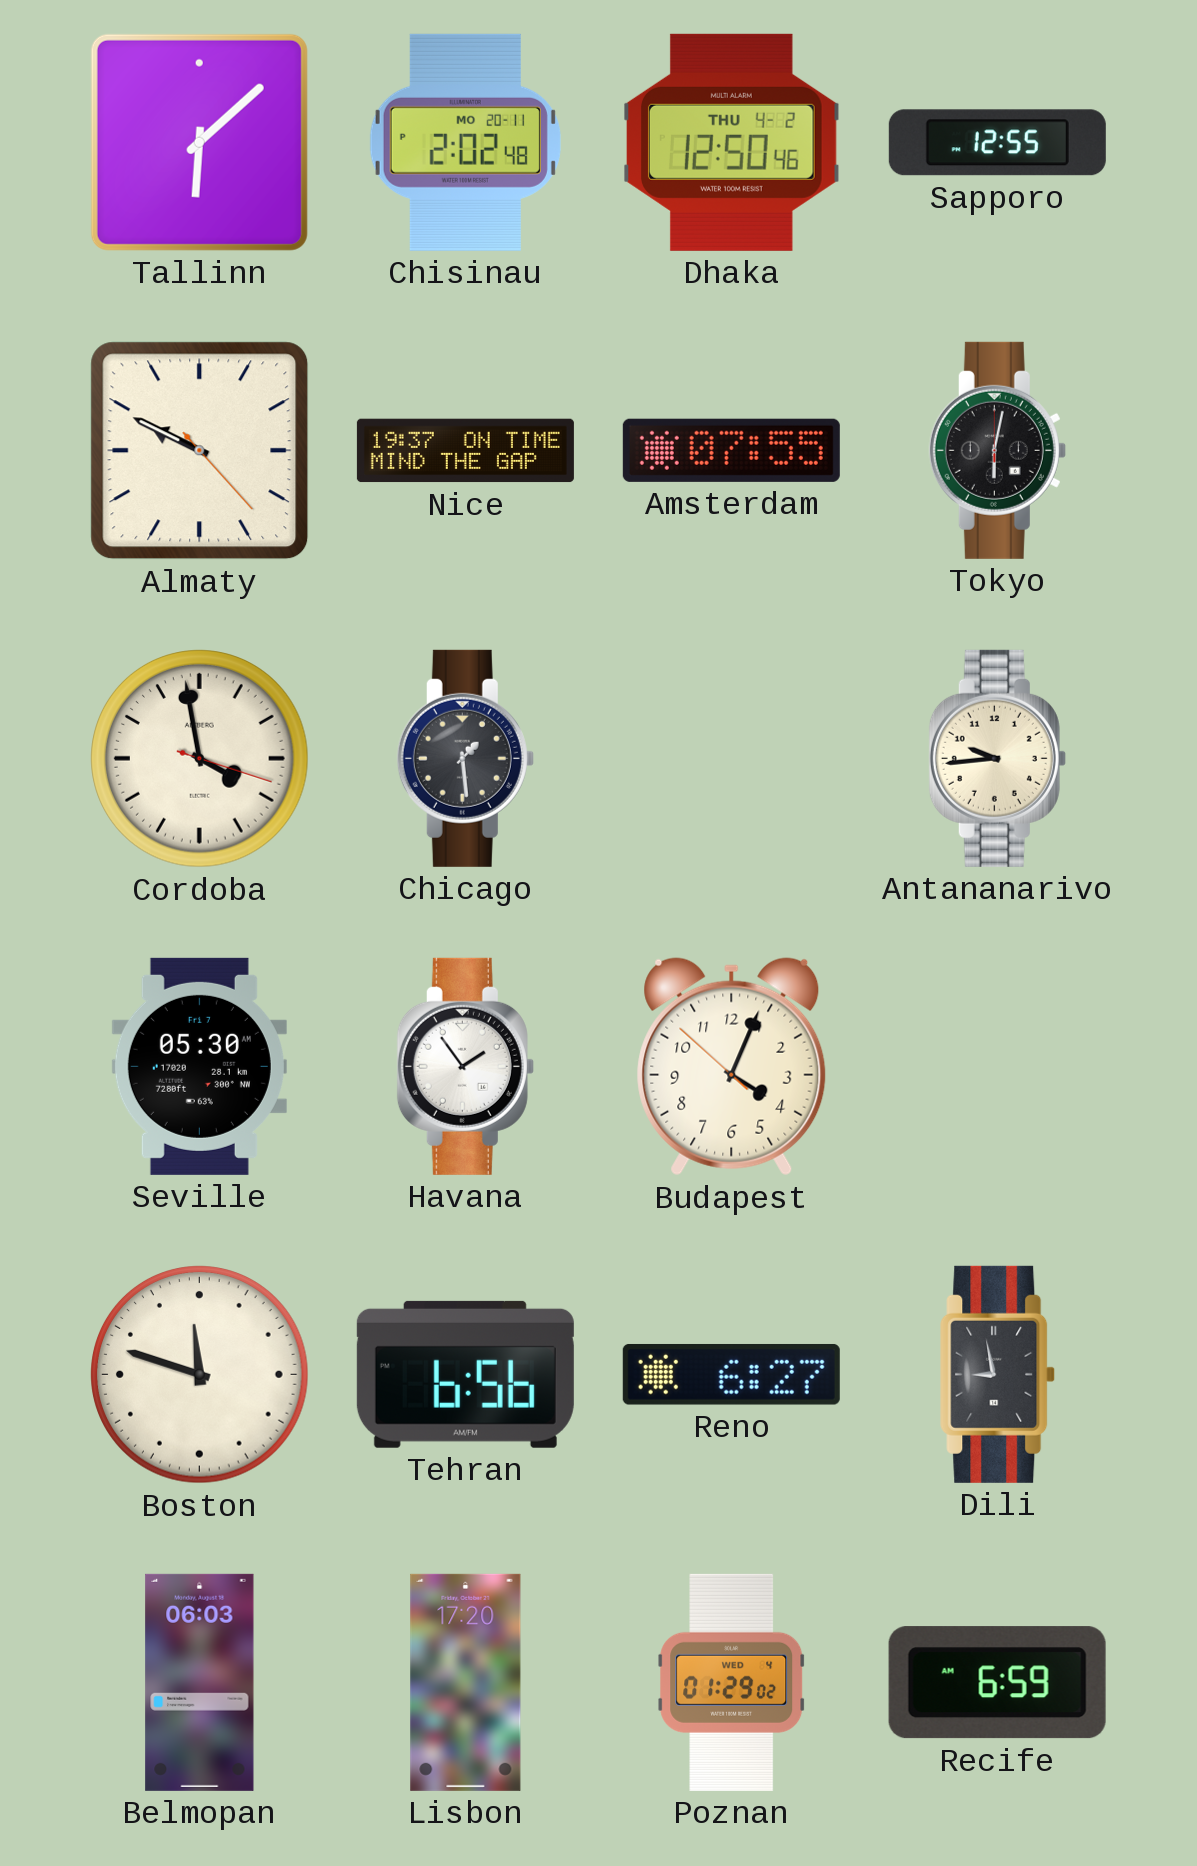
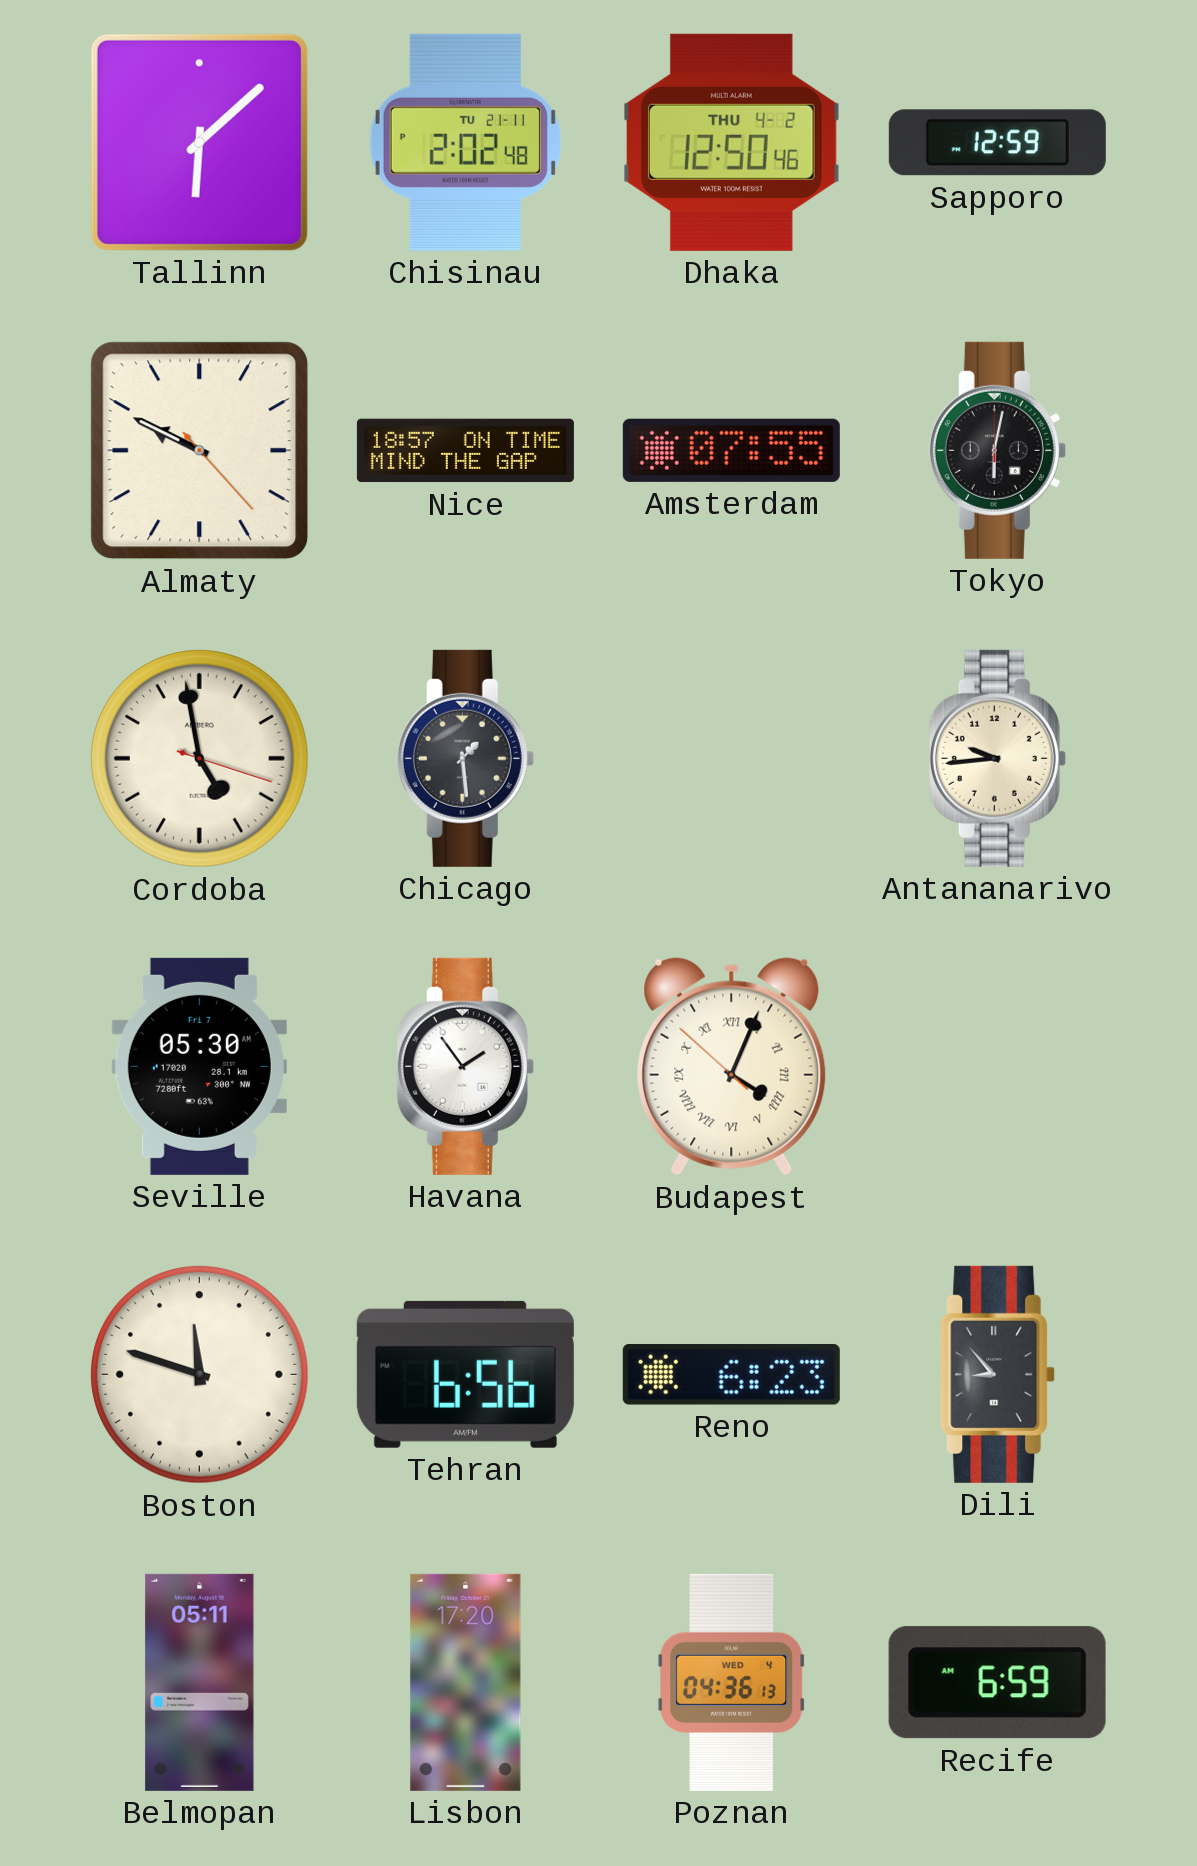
Chisinau date: MO 20-11 -> TU 21-11
Sapporo: 12:55 -> 12:59
Nice: 19:37 -> 18:57
Cordoba: 3:58 -> 4:58
Budapest numerals: Arabic -> Roman
Reno: 6:27 -> 6:23
Dili: 8:58 -> 8:53
Belmopan: 06:03 -> 05:11
Poznan: 01:29 -> 04:36
